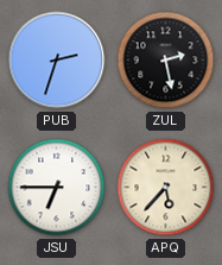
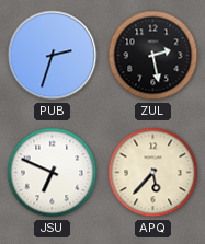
JSU: 6:45 -> 6:49
